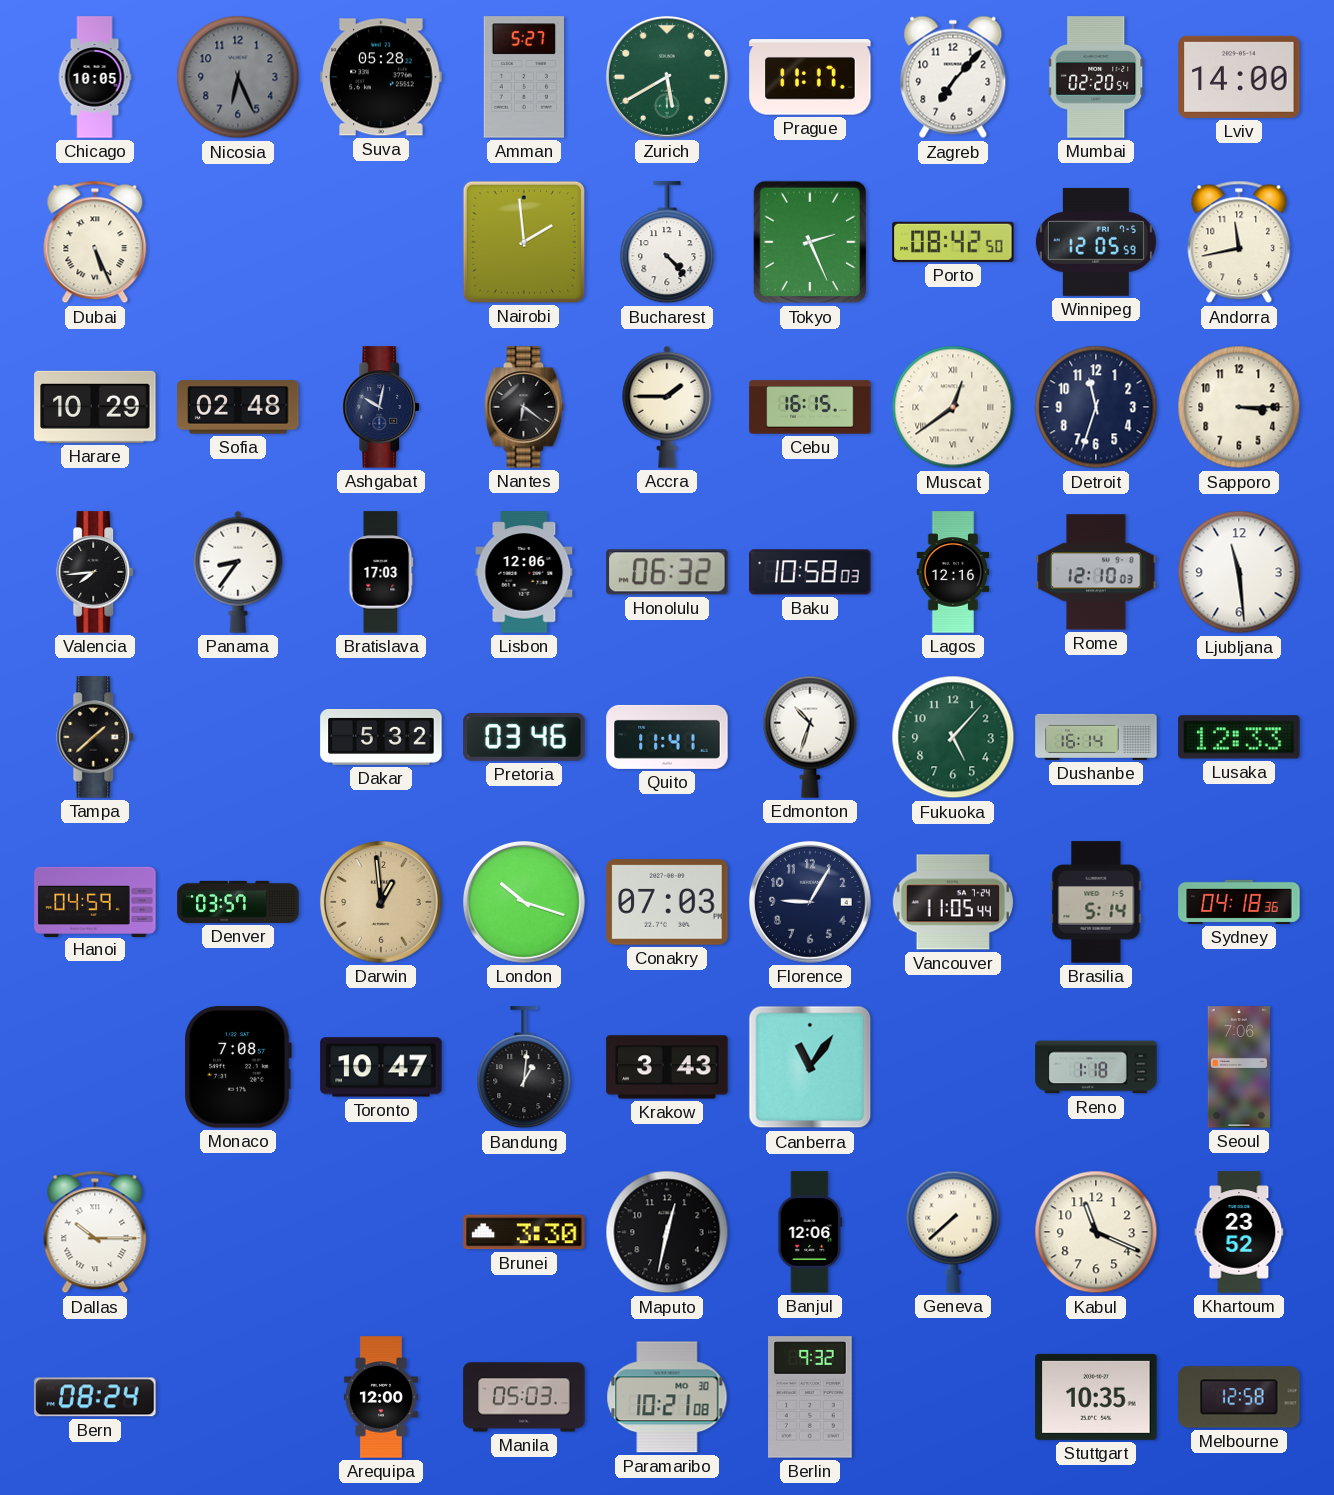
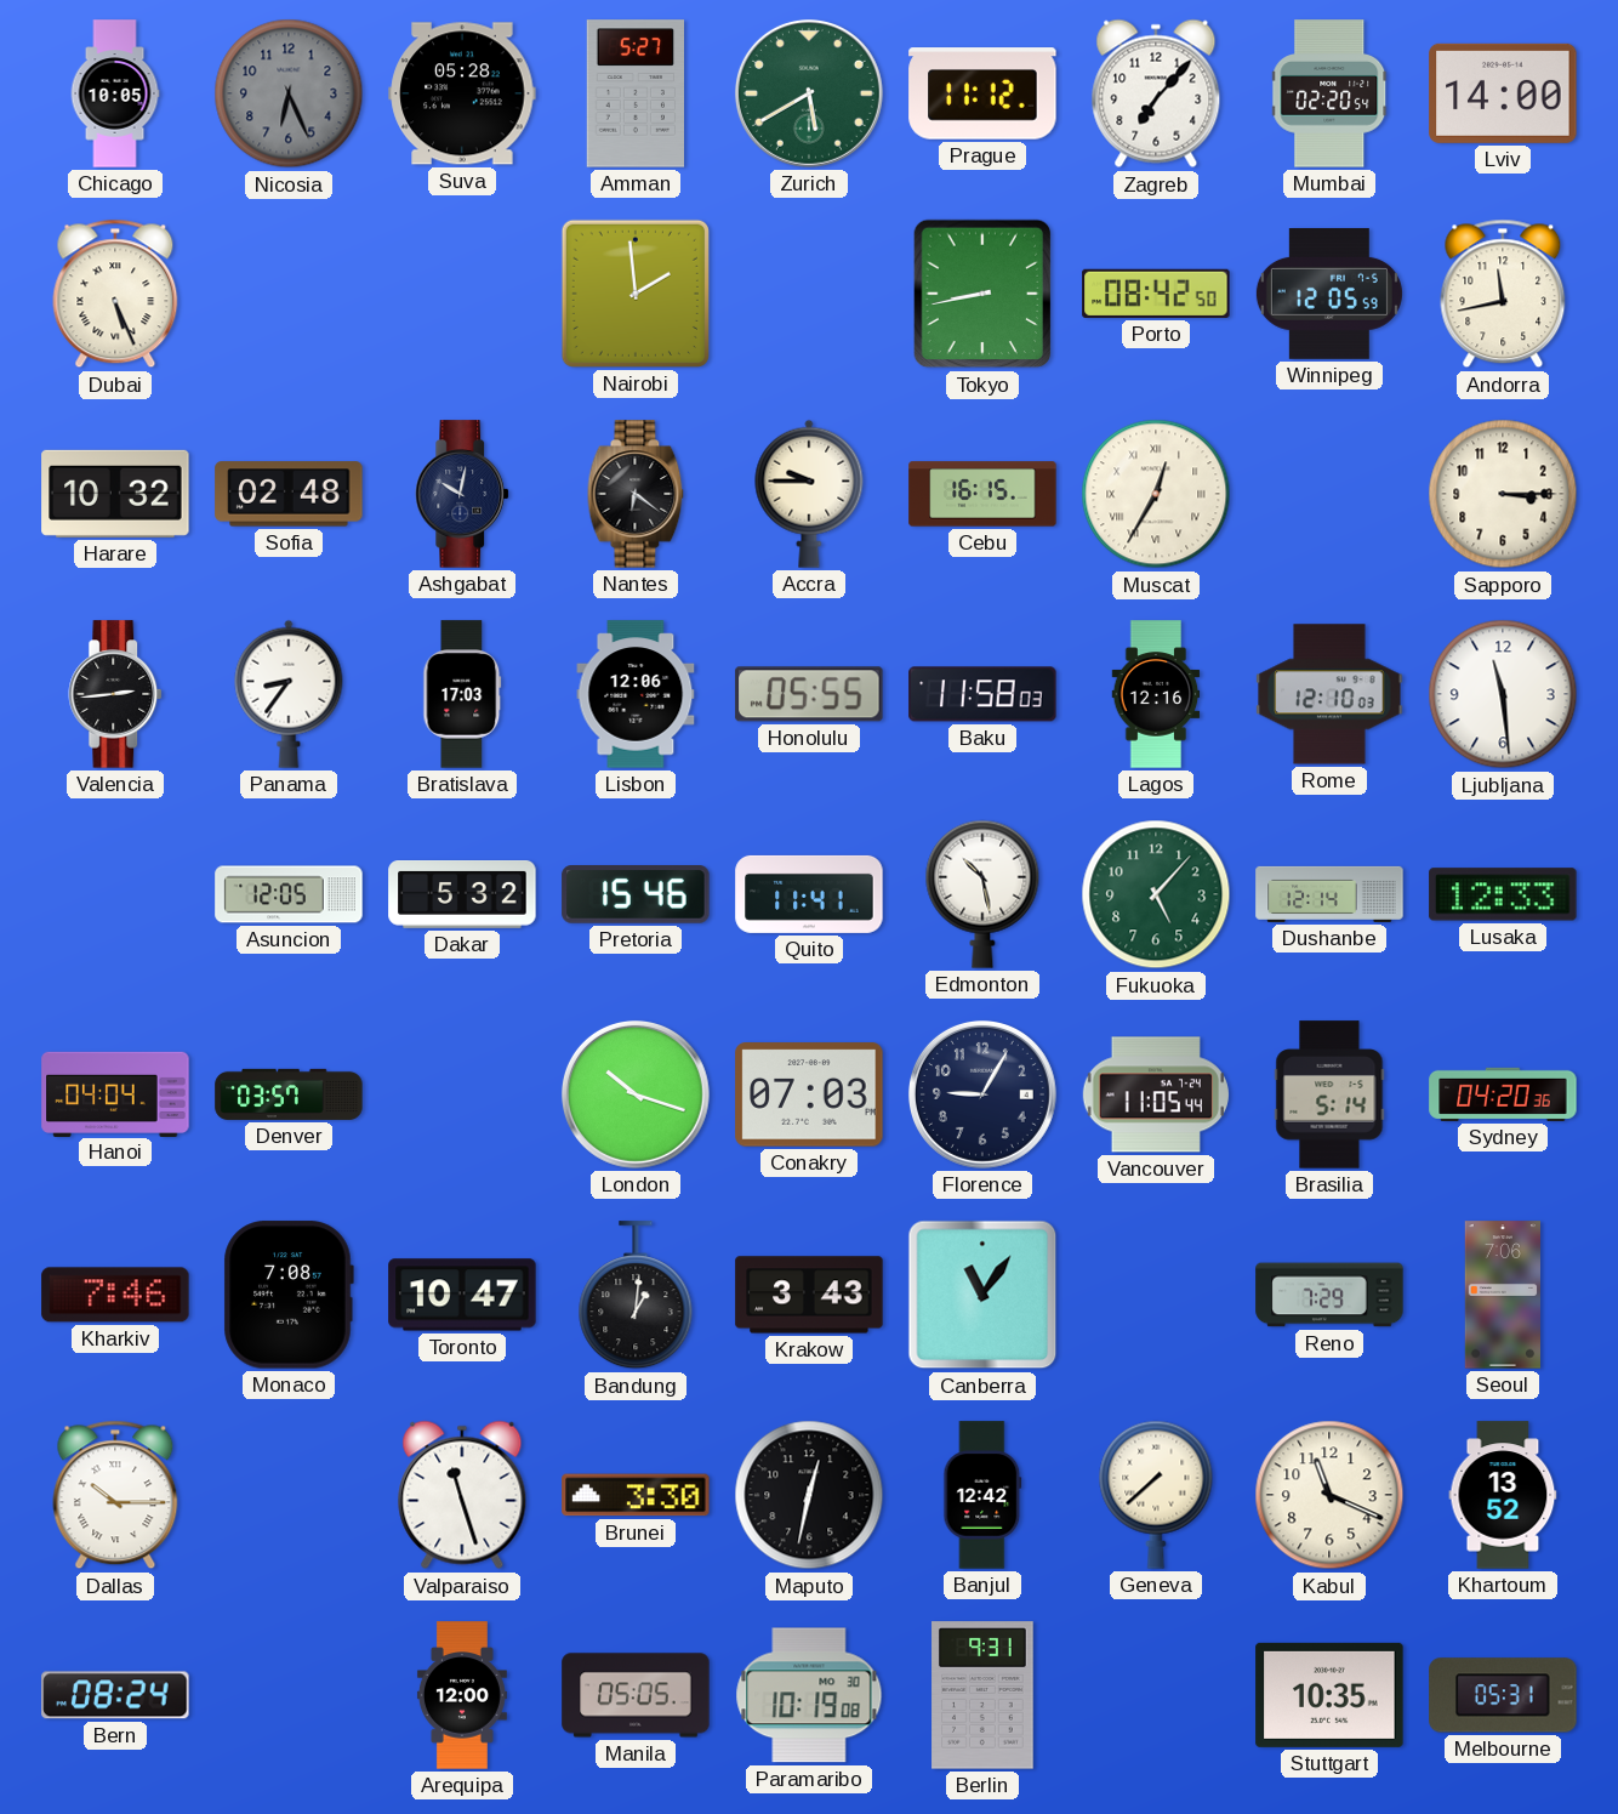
Prague: 11:17 -> 11:12
Bucharest: 4:23 -> none
Tokyo: 2:26 -> 8:43
Harare: 10:29 -> 10:32
Accra: 1:45 -> 9:45
Muscat: 12:39 -> 12:35
Detroit: 11:33 -> none
Valencia: 7:44 -> 2:44
Honolulu: 06:32 -> 05:55
Baku: 10:58 -> 11:58
Tampa: 1:38 -> none
Asuncion: none -> 12:05
Pretoria: 03:46 -> 15:46
Edmonton: 10:33 -> 10:28
Dushanbe: 16:14 -> 12:14
Hanoi: 04:59 -> 04:04
Darwin: 12:59 -> none
Sydney: 04:18 -> 04:20
Kharkiv: none -> 7:46
Reno: 1:18 -> 7:29
Valparaiso: none -> 11:27
Banjul: 12:06 -> 12:42
Khartoum: 23:52 -> 13:52
Manila: 05:03 -> 05:05
Paramaribo: 10:21 -> 10:19
Berlin: 9:32 -> 9:31
Melbourne: 12:58 -> 05:31
